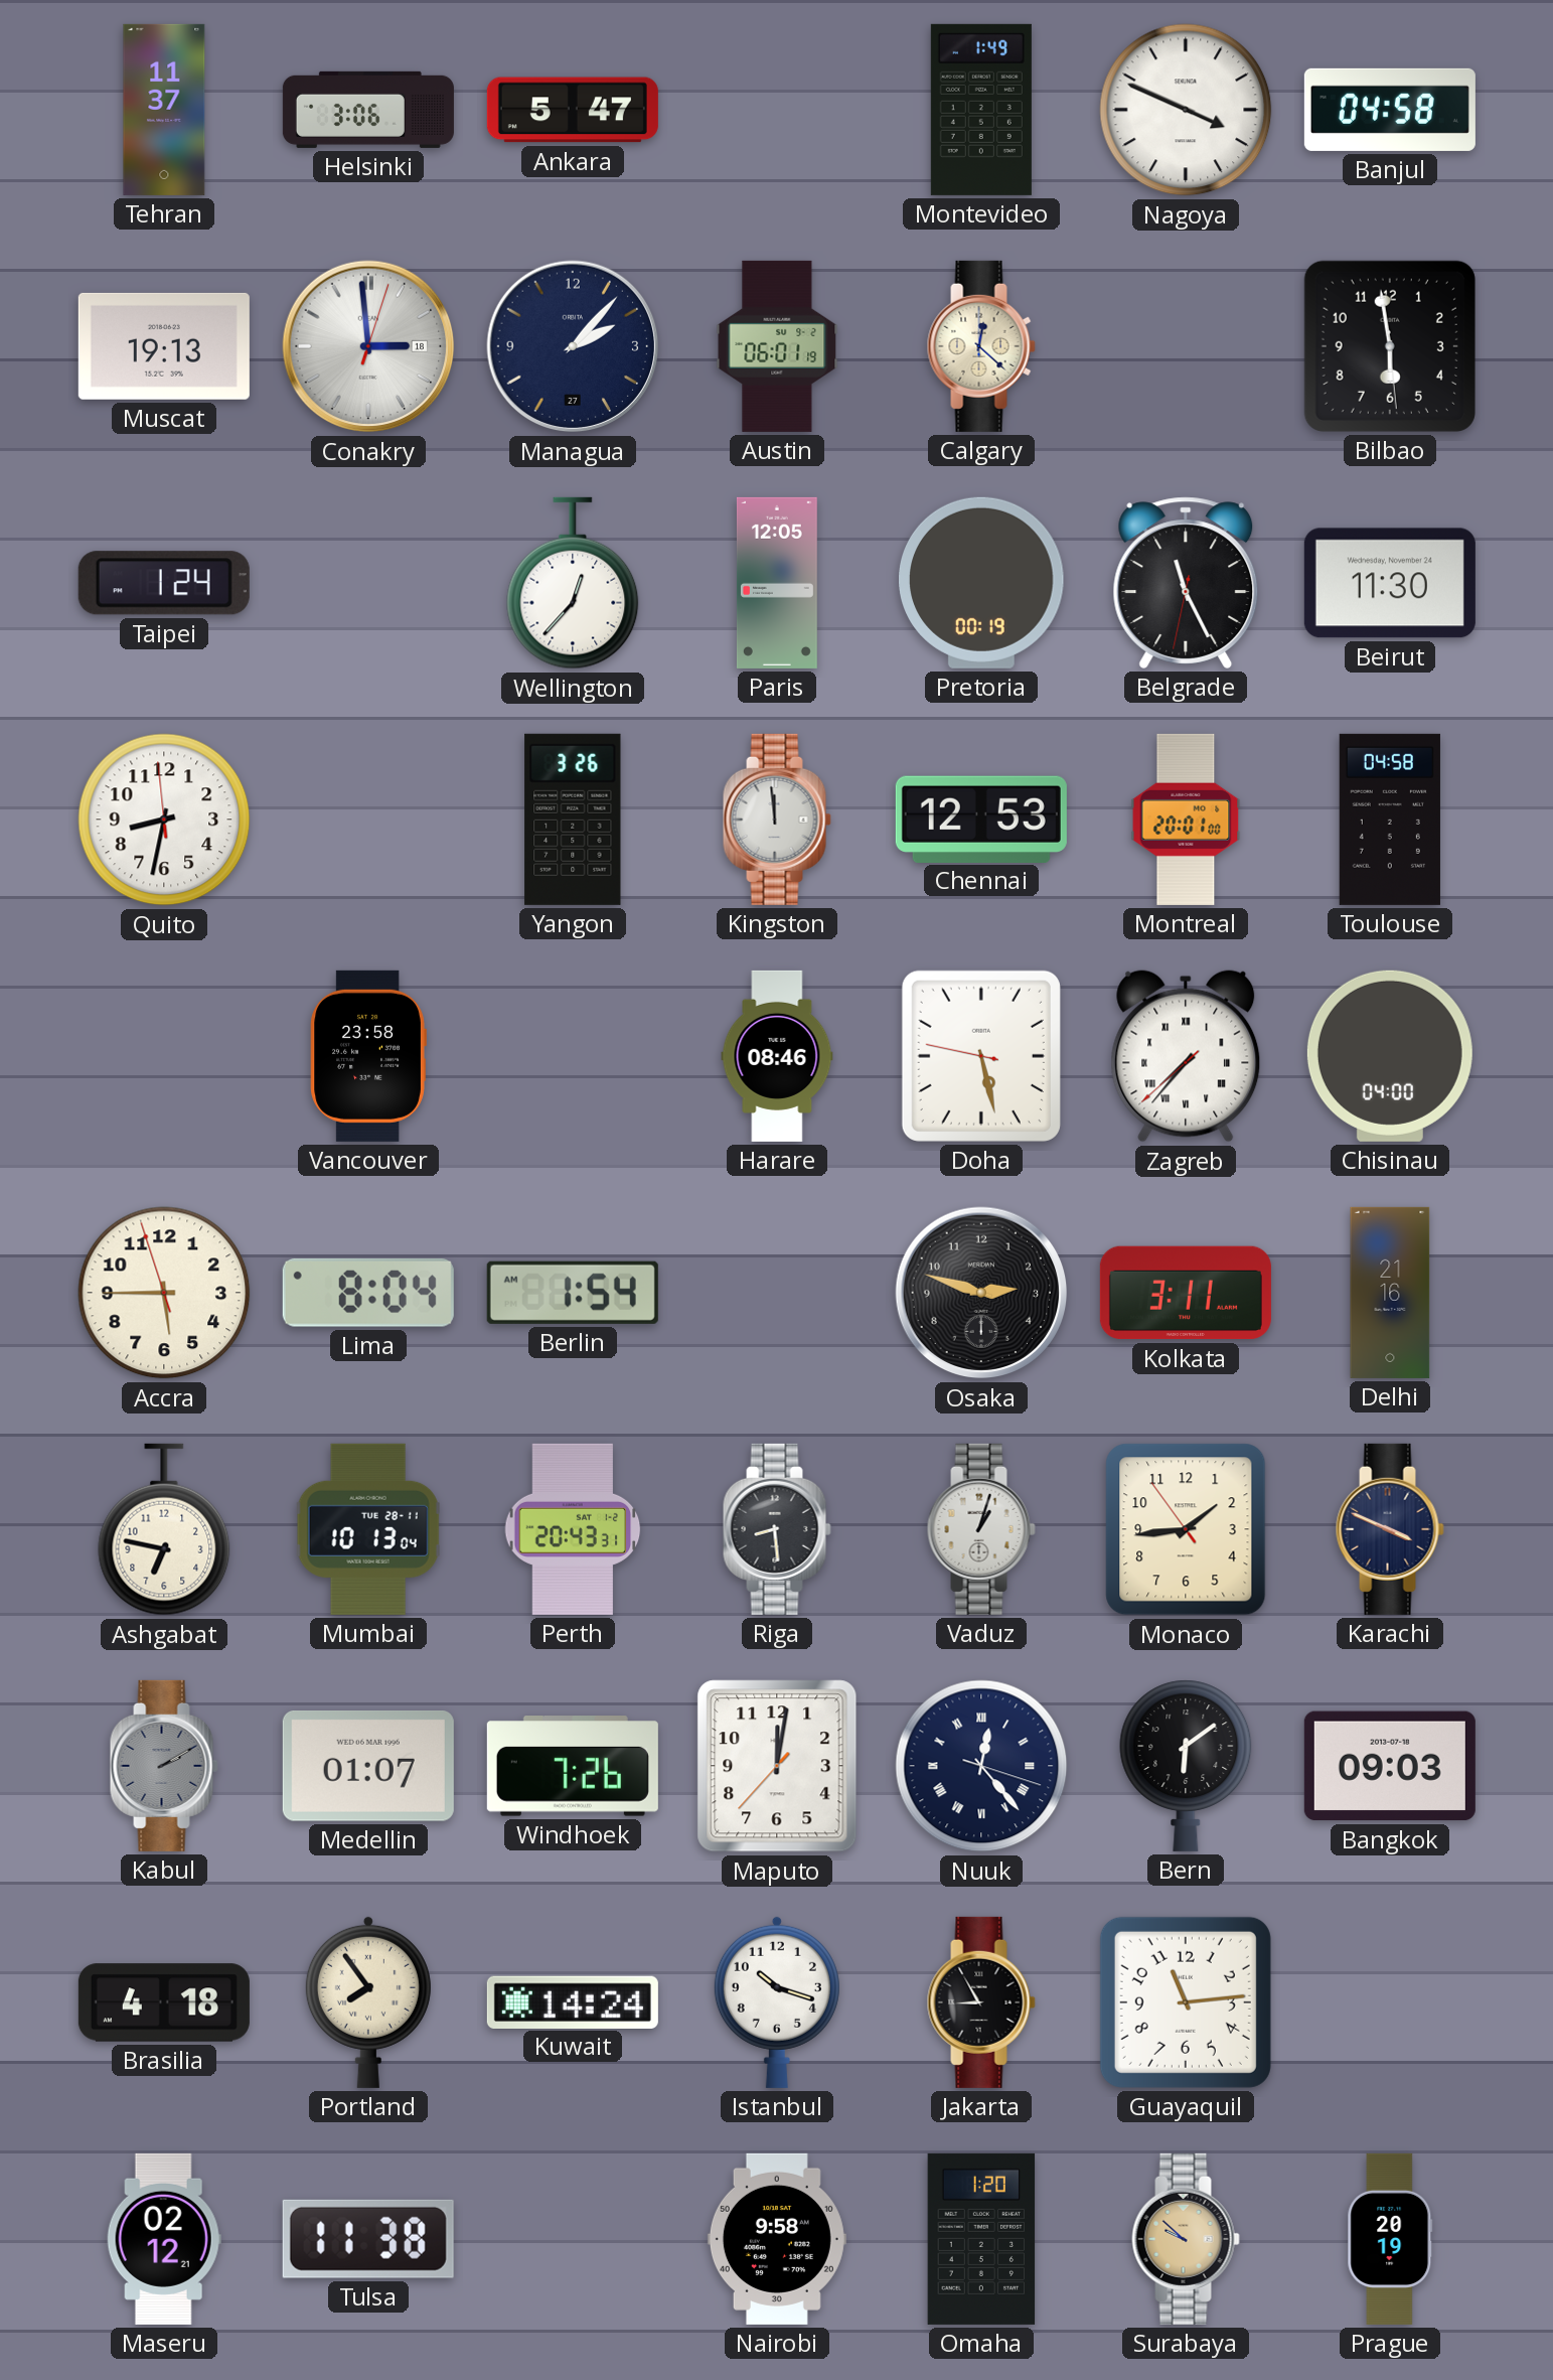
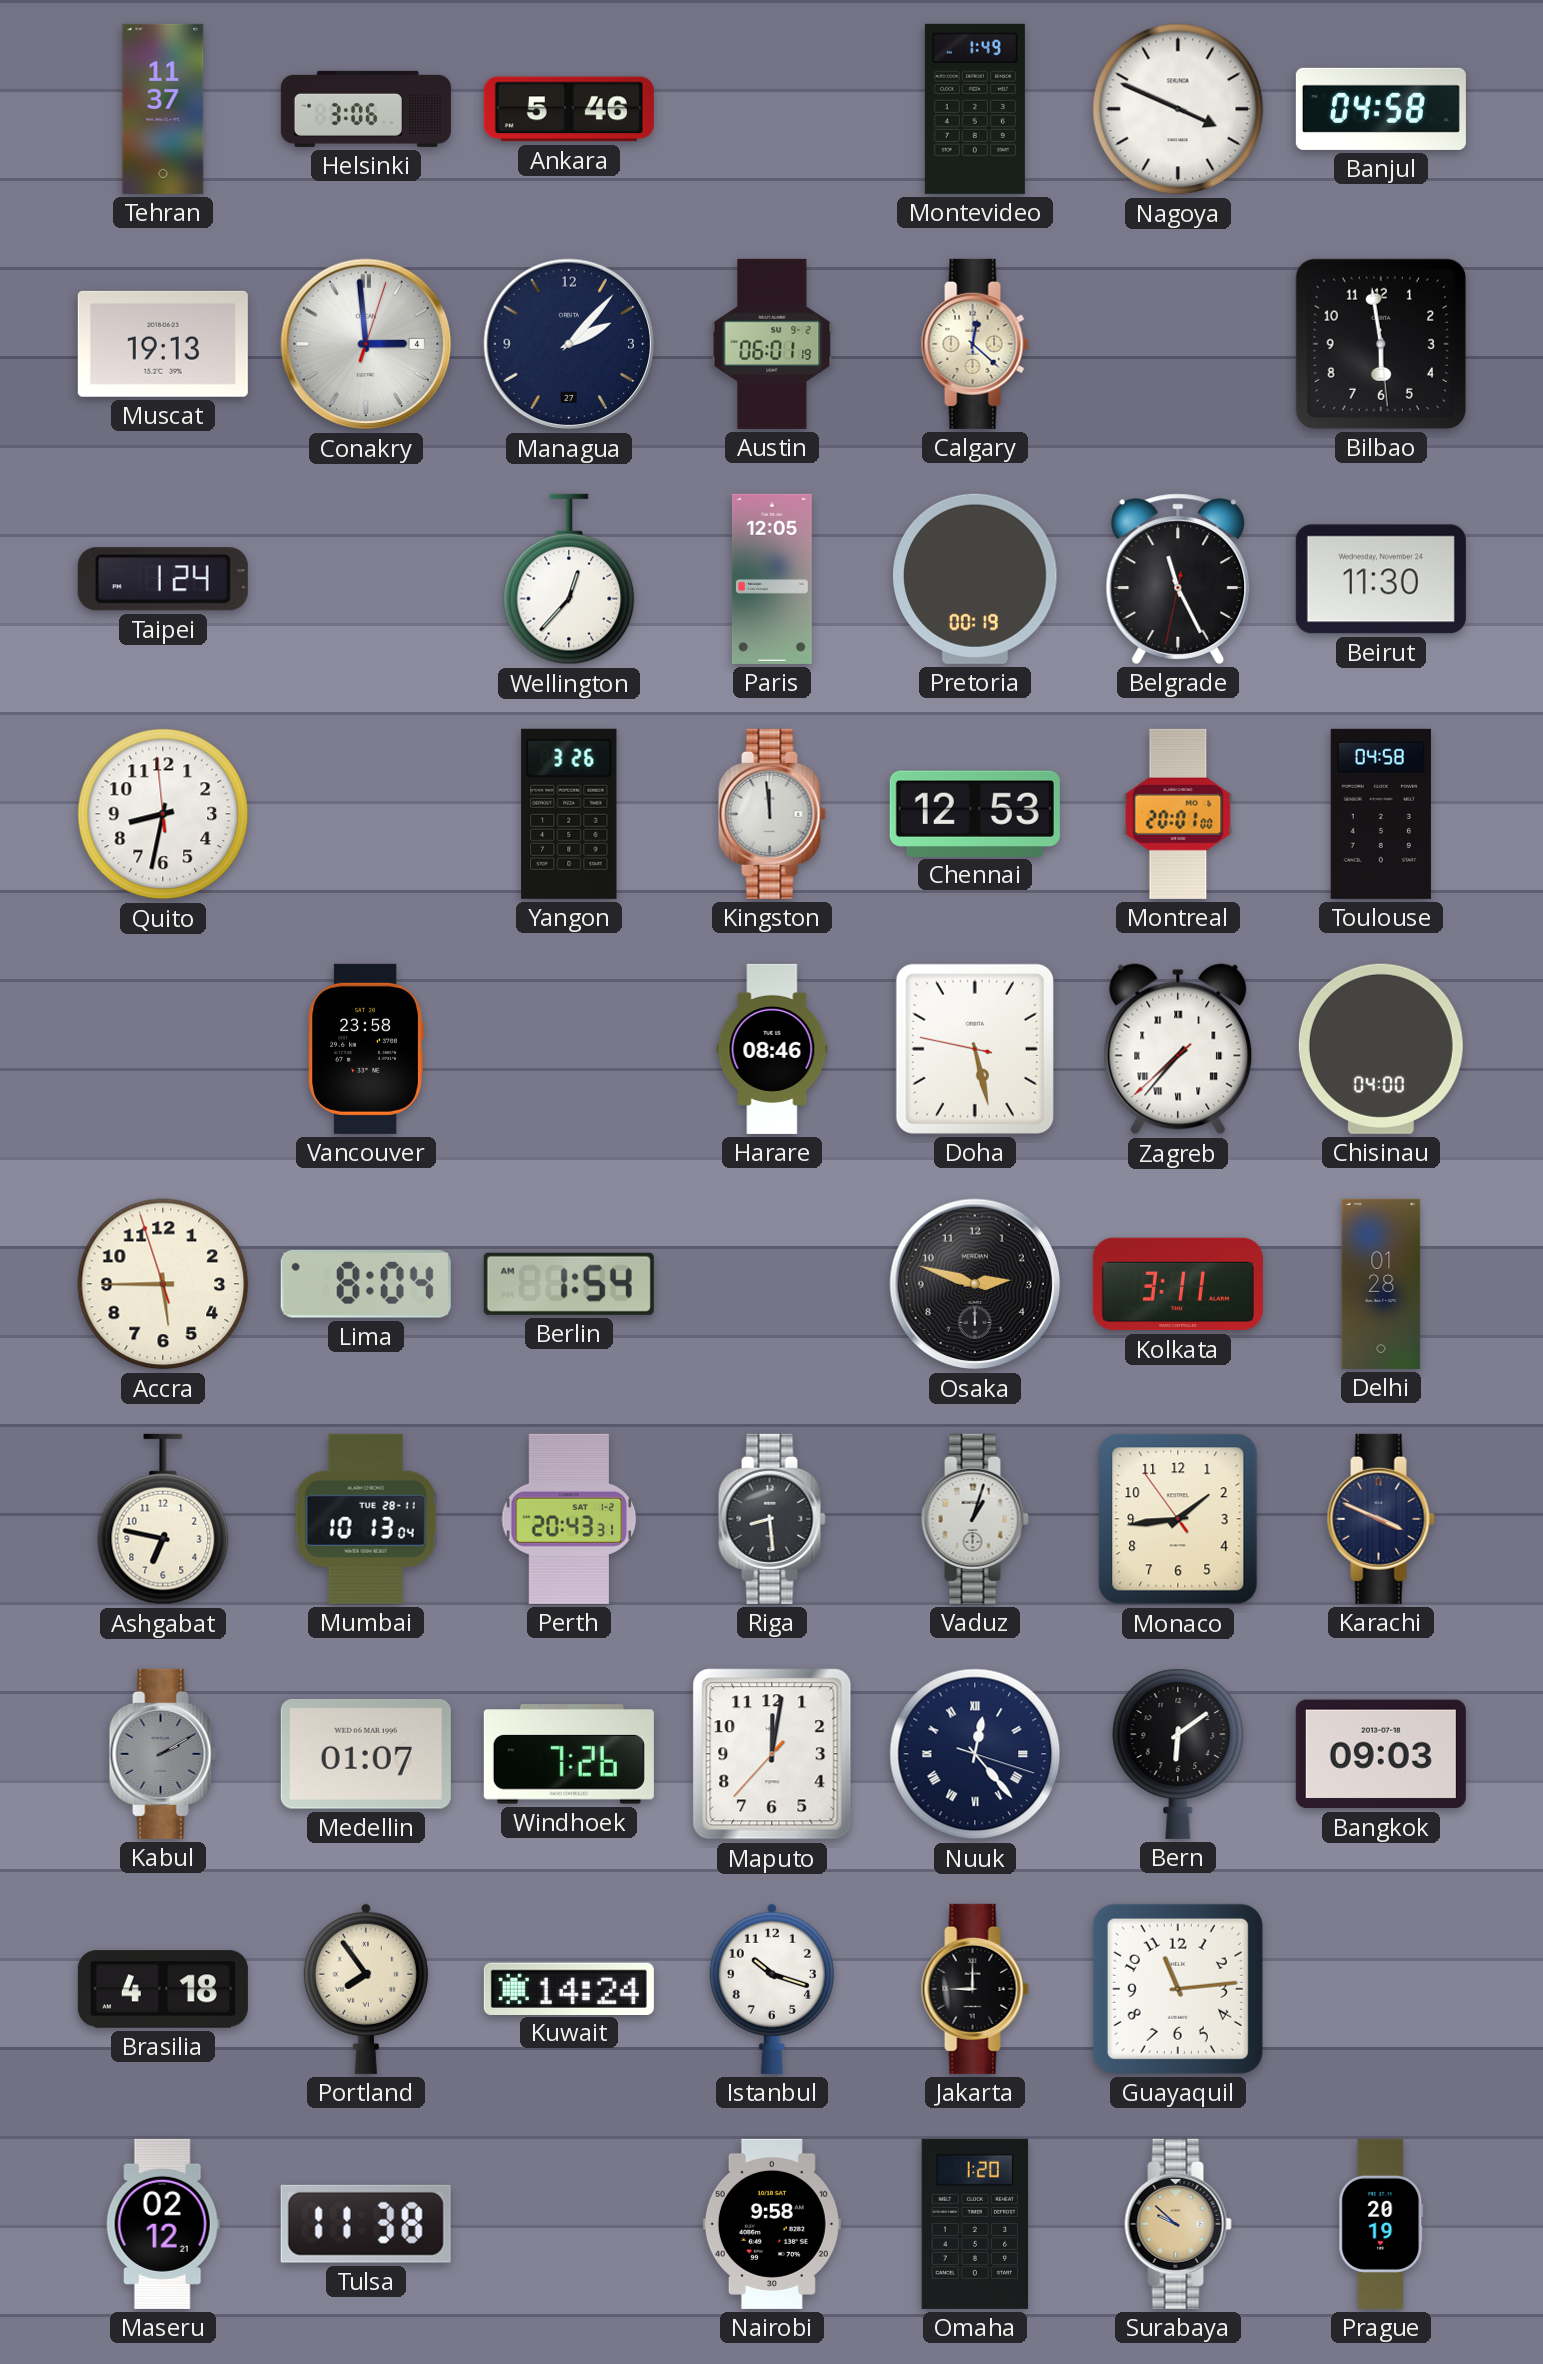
Ankara: 5:47 -> 5:46
Conakry date: 18 -> 4
Delhi: 21:16 -> 01:28
Jakarta: 8:55 -> 9:00
